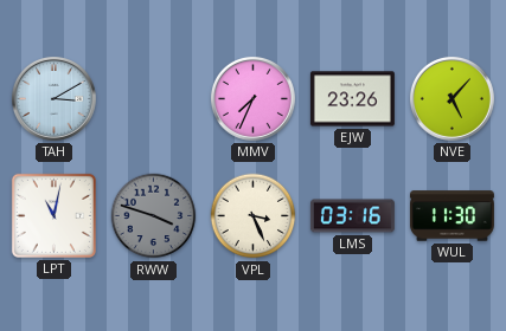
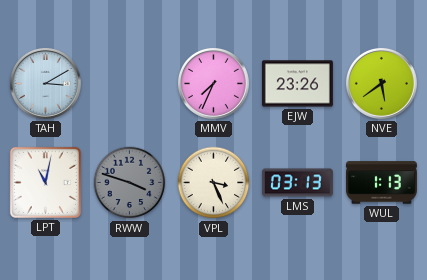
NVE: 5:07 -> 5:39
LMS: 03:16 -> 03:13
WUL: 11:30 -> 1:13
